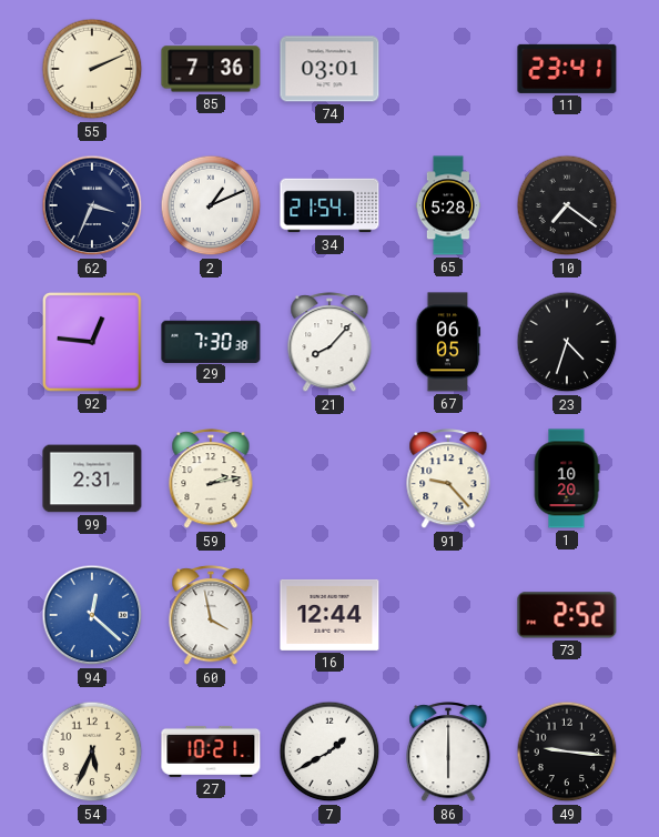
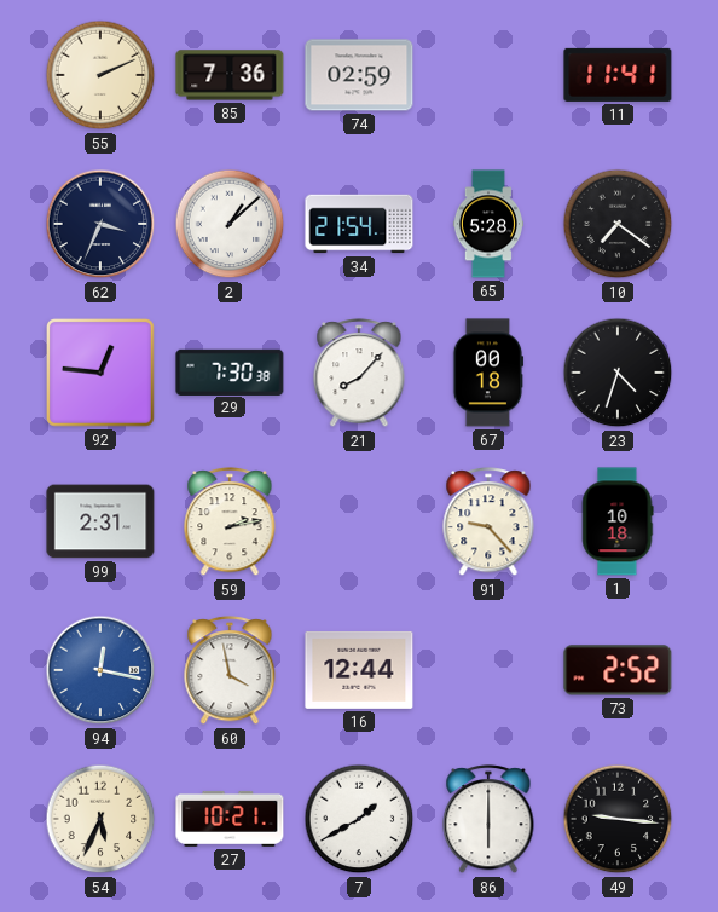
74: 03:01 -> 02:59
11: 23:41 -> 11:41
2: 1:11 -> 1:08
67: 06:05 -> 00:18
1: 10:20 -> 10:18
94: 12:22 -> 12:17
